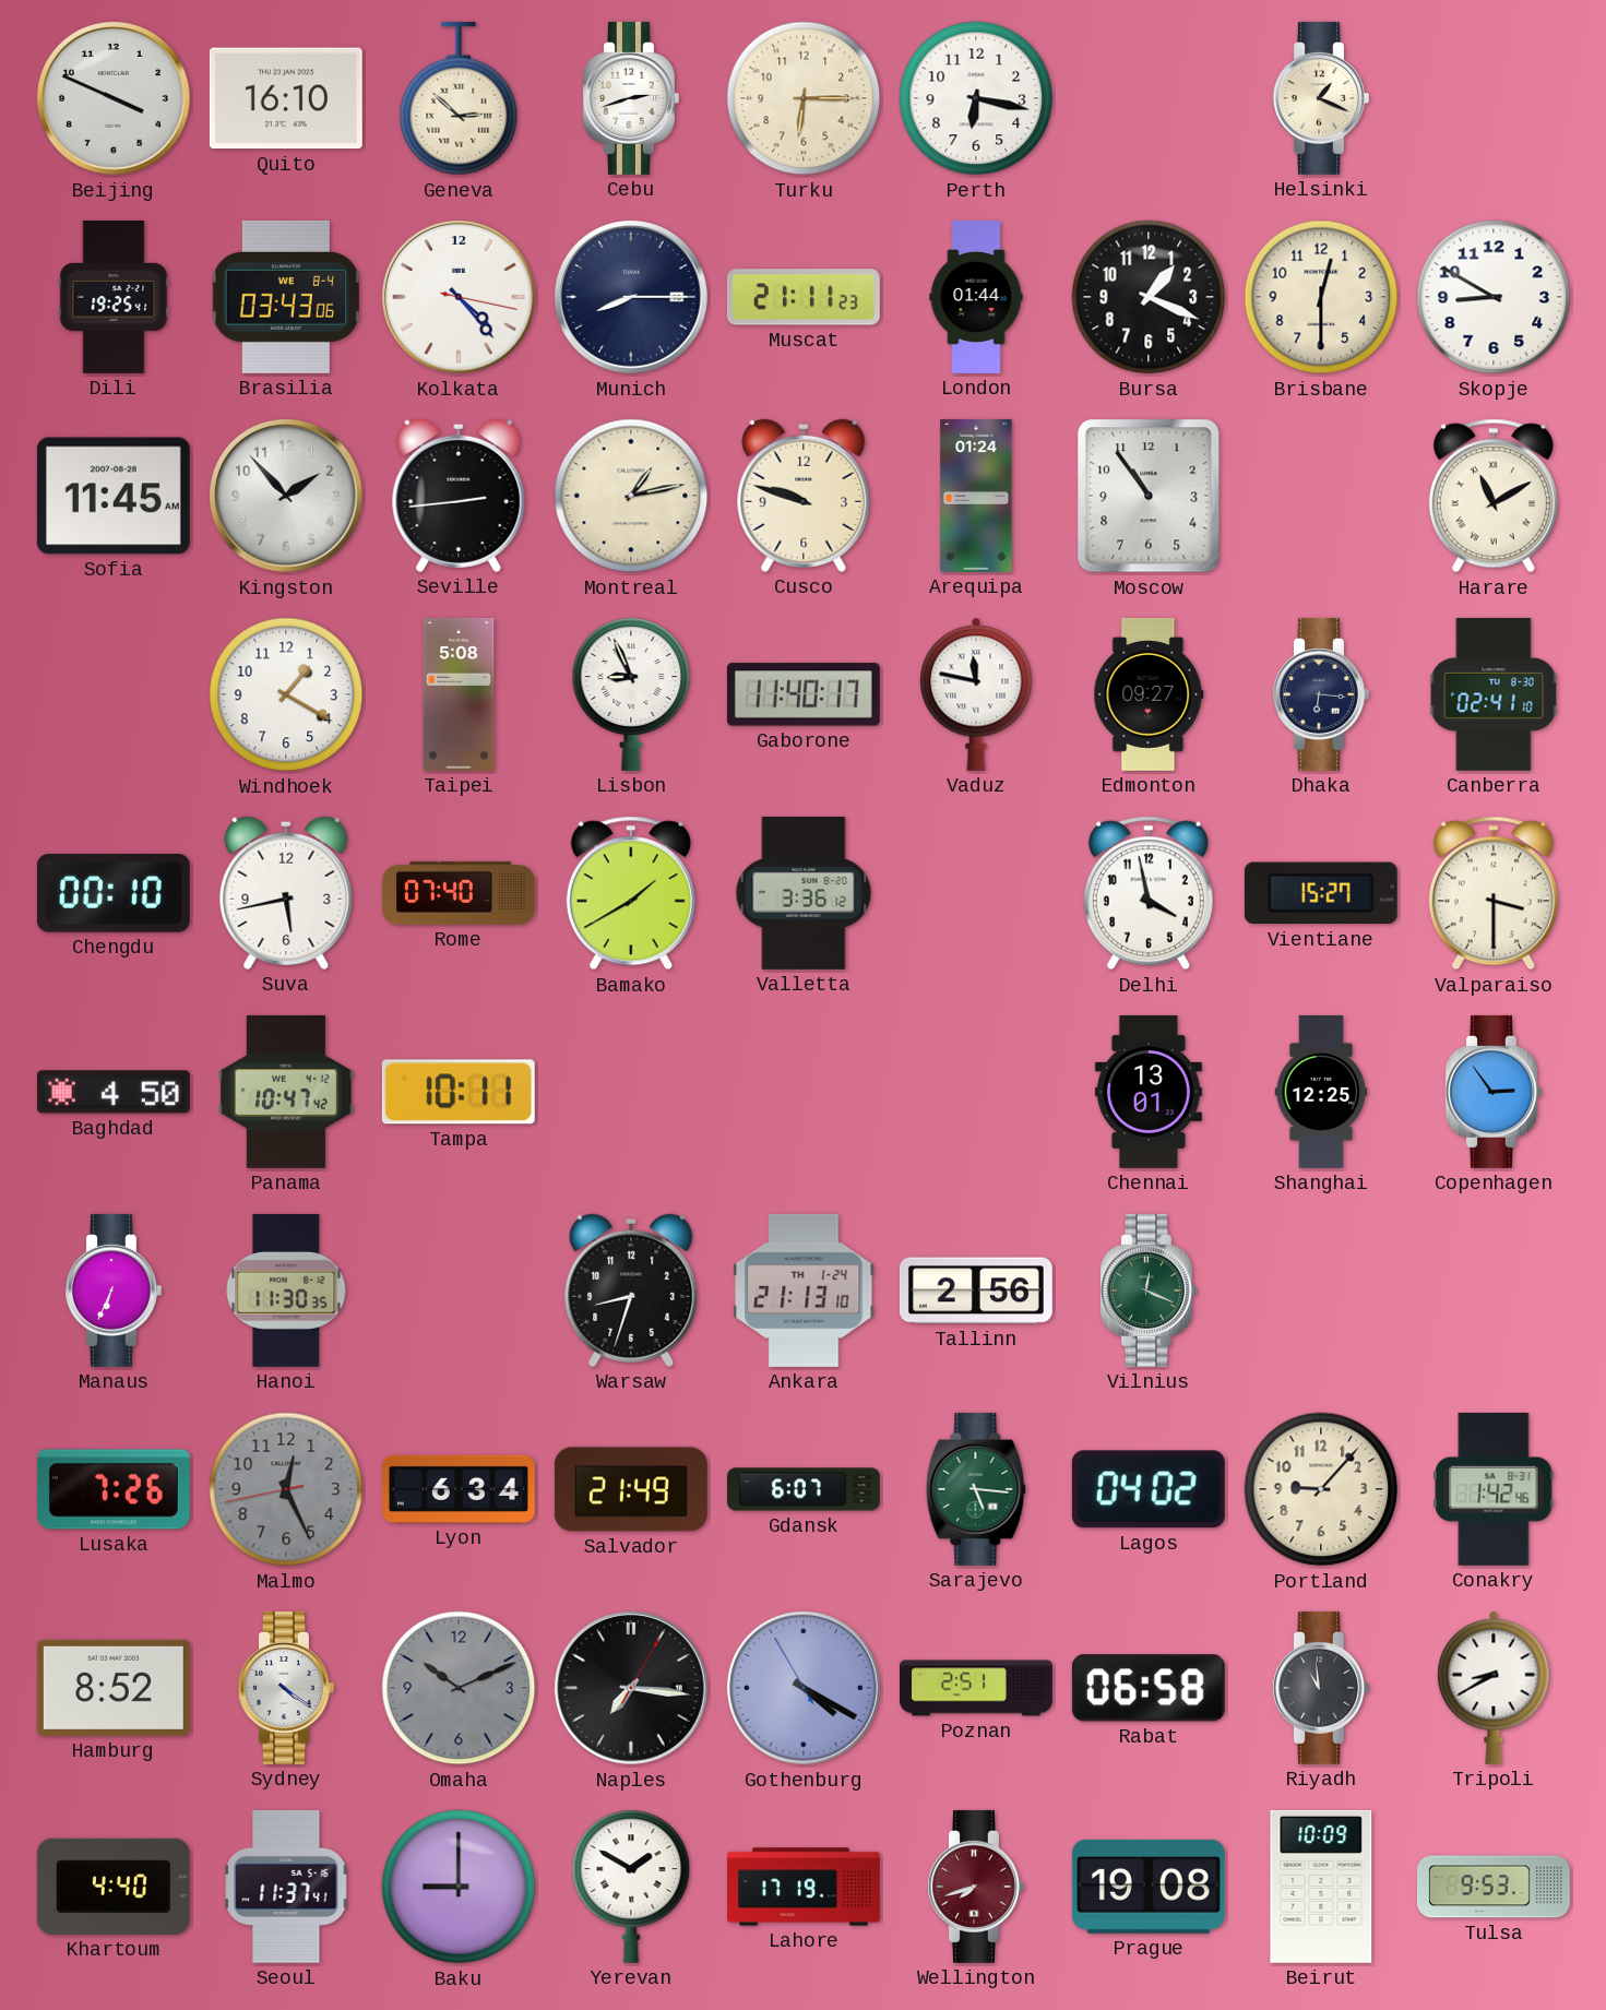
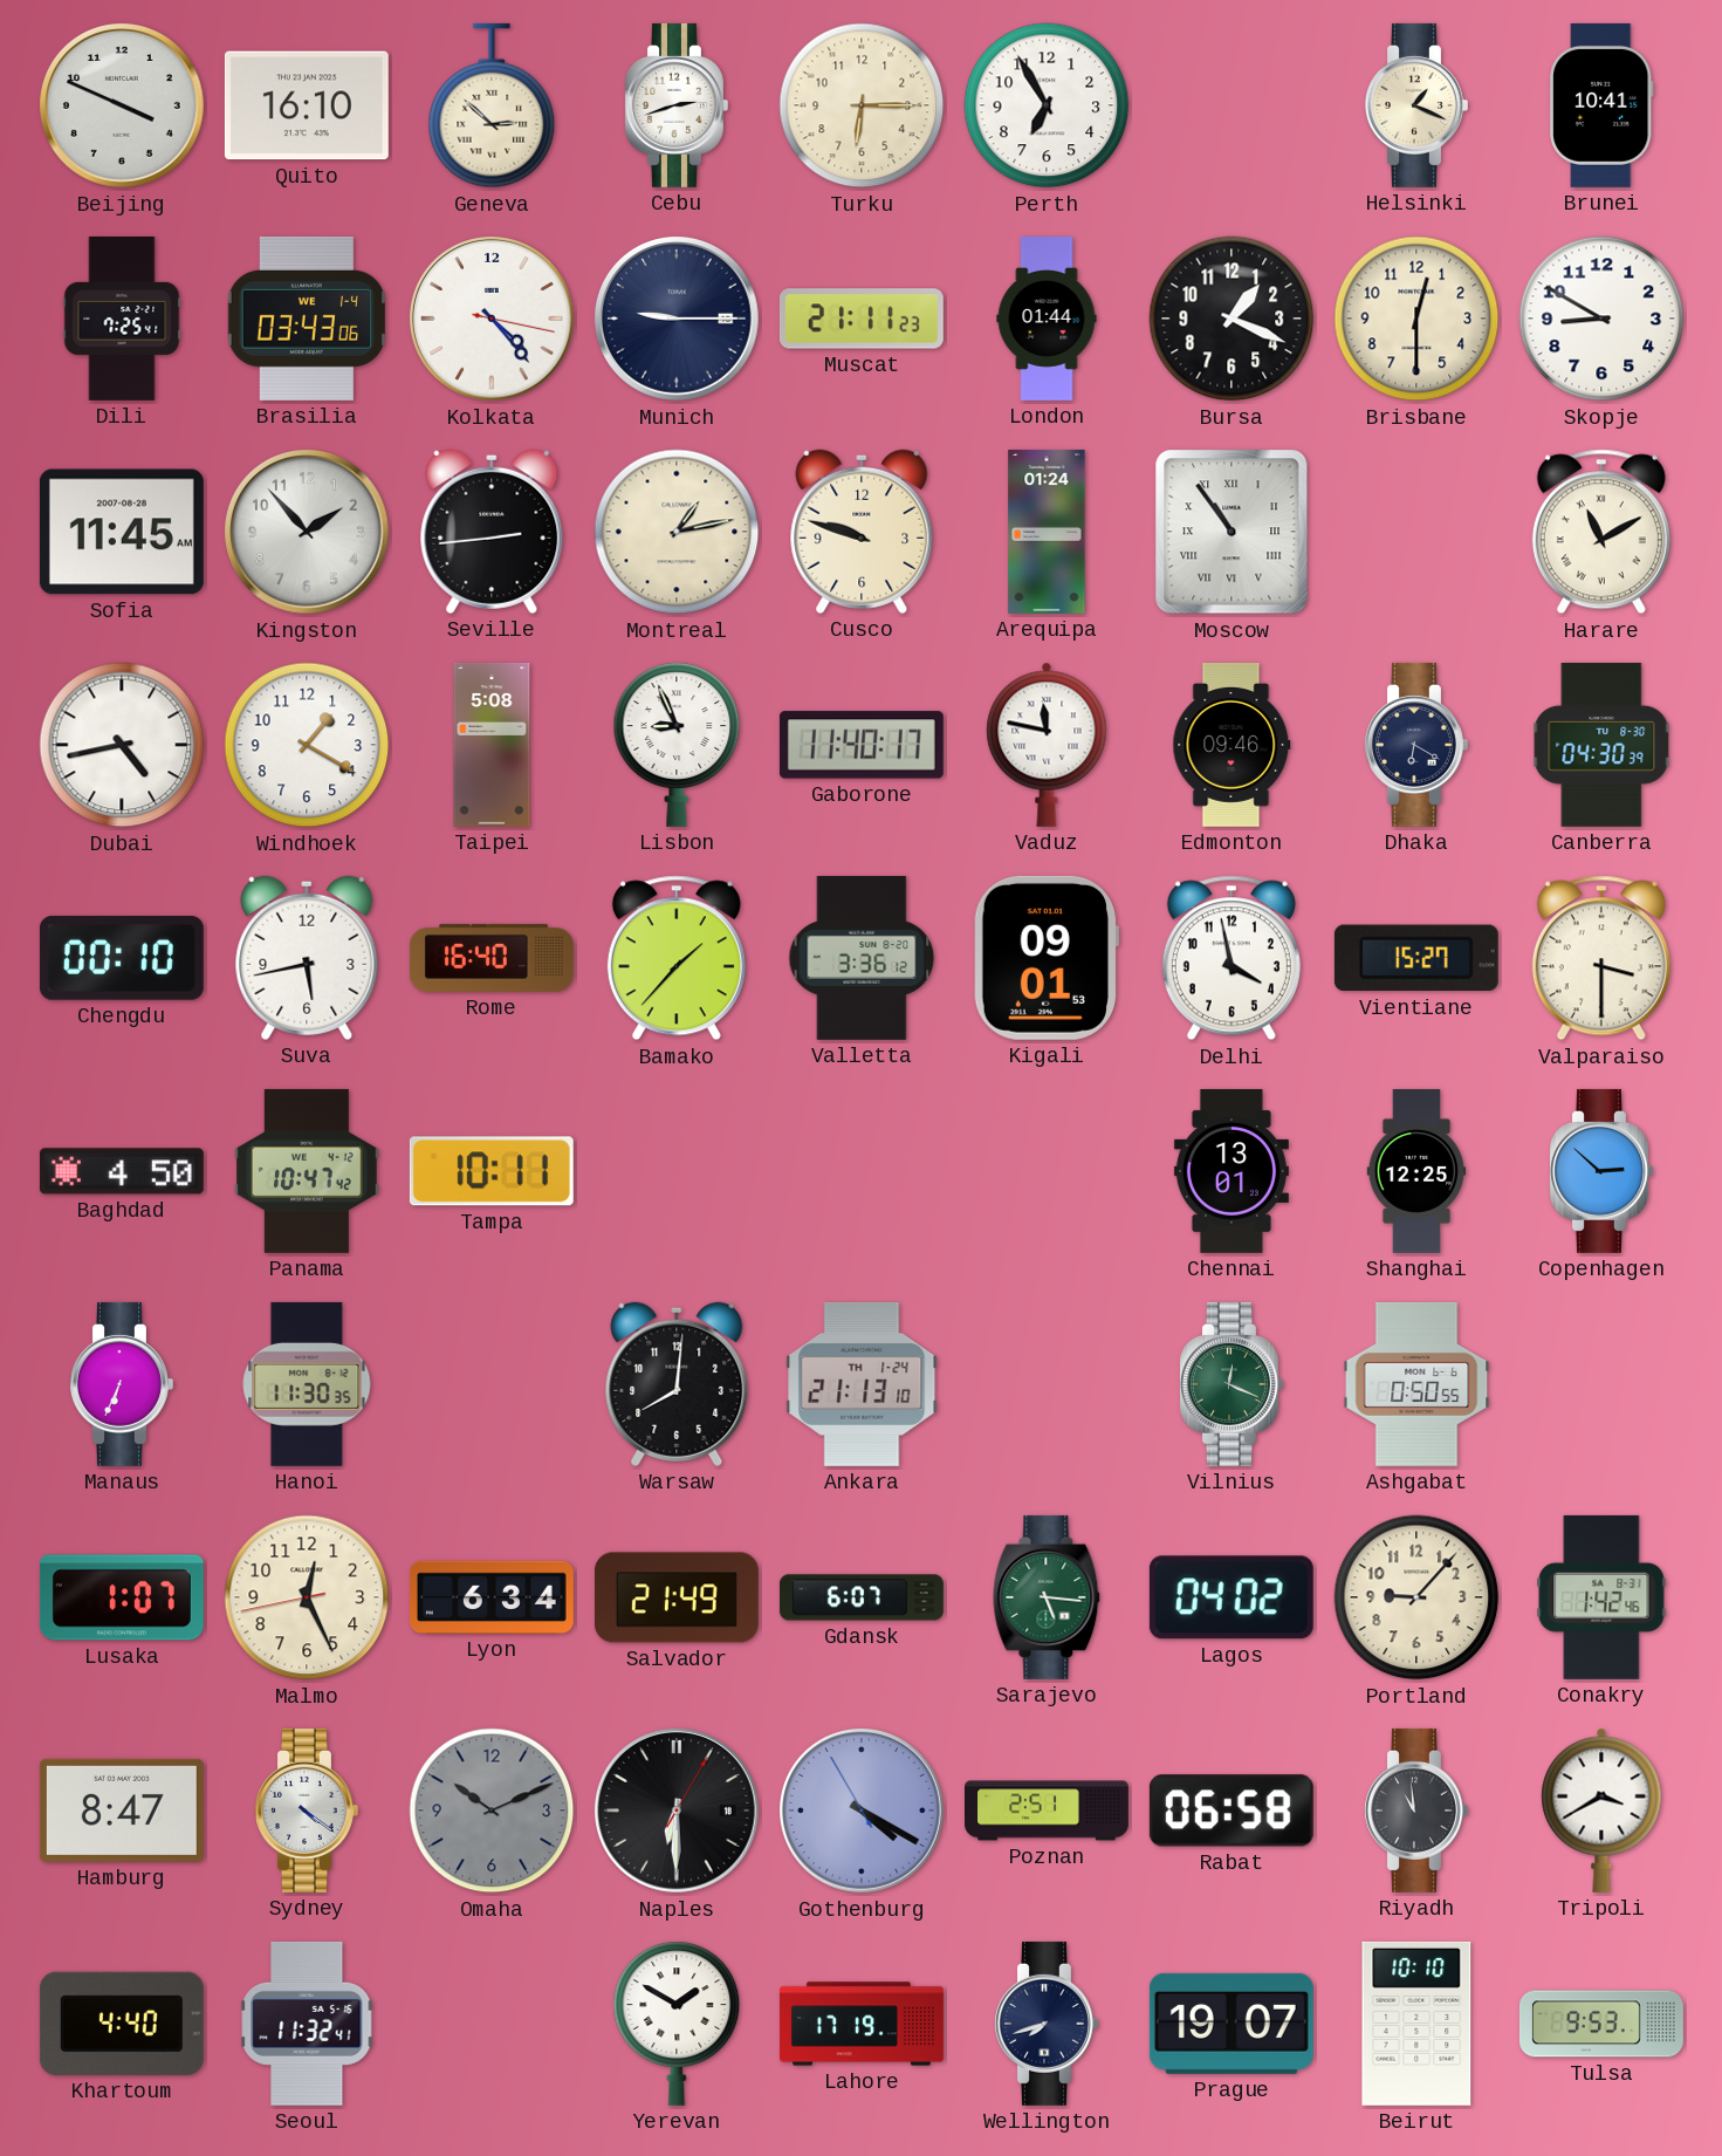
Perth: 6:17 -> 6:55
Brunei: none -> 10:41
Dili: 19:25 -> 7:25
Brasilia date: WE 8-4 -> WE 1-4
Munich: 8:15 -> 9:15
Moscow numerals: Arabic -> Roman
Dubai: none -> 4:43
Edmonton: 09:27 -> 09:46
Dhaka: 6:16 -> 6:20
Canberra: 02:41 -> 04:30
Rome: 07:40 -> 16:40
Bamako: 1:40 -> 1:37
Kigali: none -> 09:01
Copenhagen: 2:54 -> 2:52
Warsaw: 8:33 -> 8:01
Tallinn: 2:56 -> none
Ashgabat: none -> 0:50
Lusaka: 7:26 -> 1:07
Malmo dial: grey -> cream
Hamburg: 8:52 -> 8:47
Naples: 7:16 -> 6:30
Tripoli: 8:40 -> 3:40
Seoul: 11:37 -> 11:32
Baku: 9:00 -> none
Wellington dial: burgundy -> navy
Prague: 19:08 -> 19:07
Beirut: 10:09 -> 10:10
